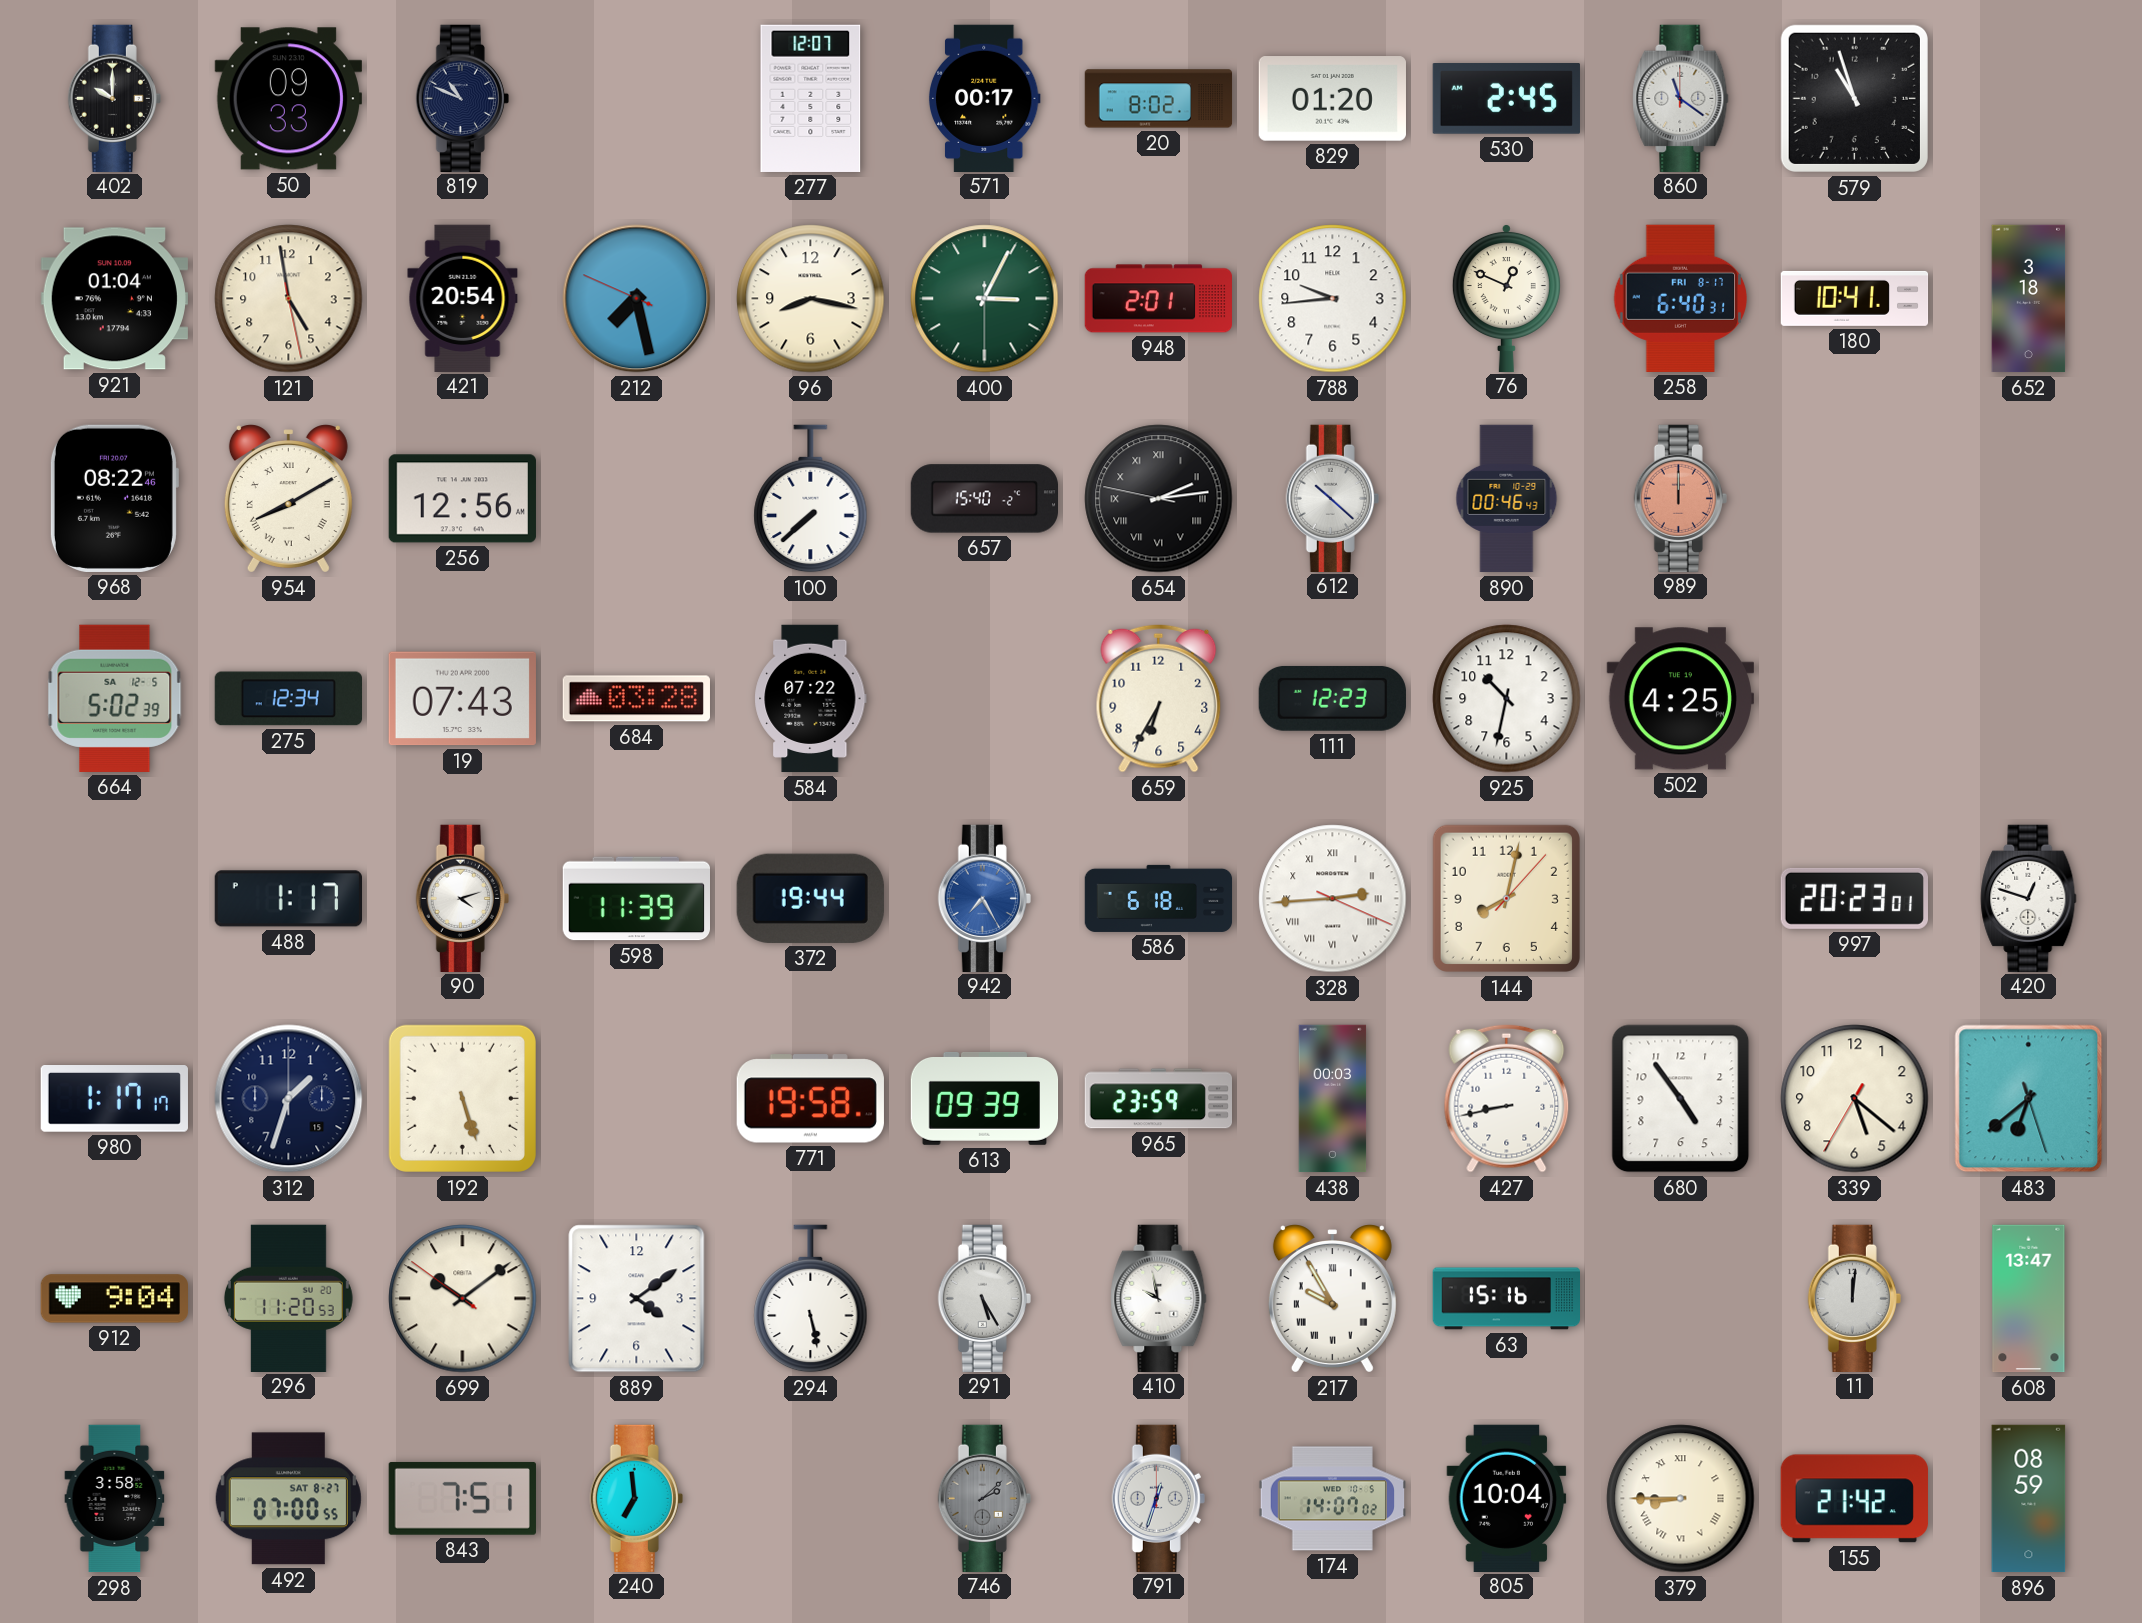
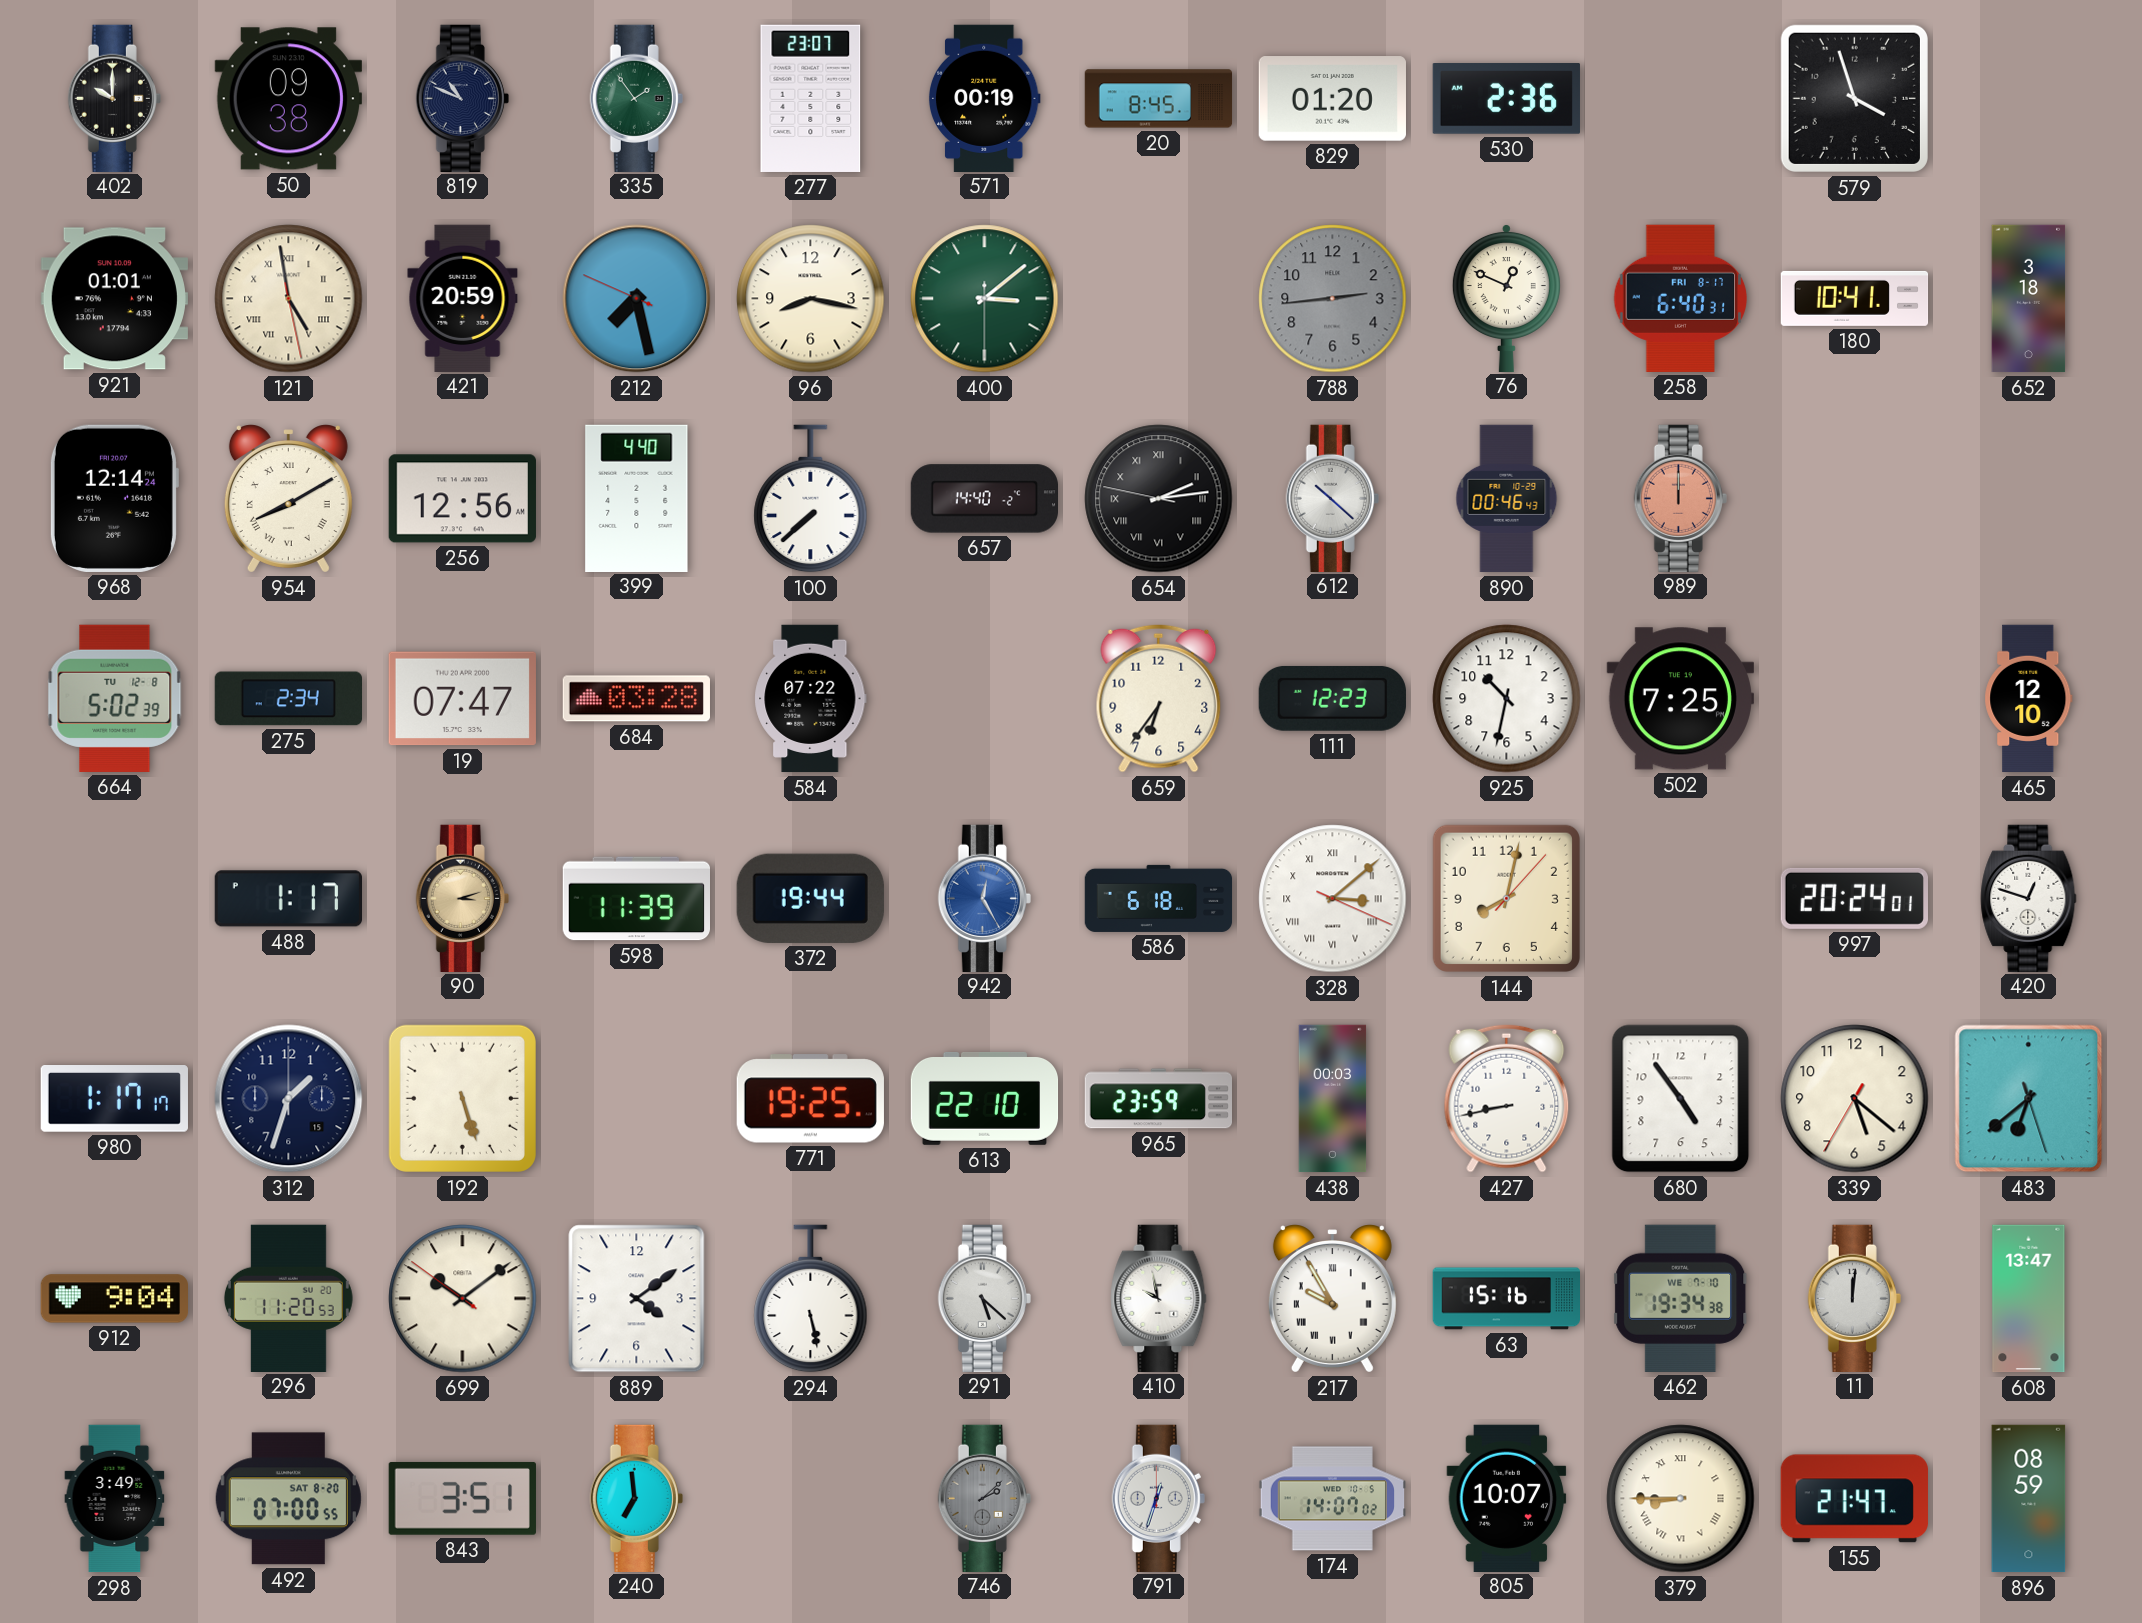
50: 09:33 -> 09:38
335: none -> 1:54
277: 12:07 -> 23:07
571: 00:17 -> 00:19
20: 8:02 -> 8:45
530: 2:45 -> 2:36
860: 11:21 -> none
579: 10:57 -> 3:57
921: 01:04 -> 01:01
121 numerals: Arabic -> Roman
421: 20:54 -> 20:59
400: 3:04 -> 3:08
948: 2:01 -> none
788: 9:44 -> 2:44
788 dial: white -> grey
968: 08:22 -> 12:14
399: none -> 4:40
657: 15:40 -> 14:40
664 date: SA 12-5 -> TU 12-8
275: 12:34 -> 2:34
19: 07:43 -> 07:47
659: 6:35 -> 6:36
502: 4:25 -> 7:25
465: none -> 12:10
90: 4:12 -> 3:12
90 dial: white -> champagne
942: 7:25 -> 12:25
328: 2:44 -> 3:08
997: 20:23 -> 20:24
771: 19:58 -> 19:25
613: 09:39 -> 22:10
291: 5:25 -> 5:22
462: none -> 19:34
298: 3:58 -> 3:49
492 date: SAT 8-27 -> SAT 8-20
843: 7:51 -> 3:51
805: 10:04 -> 10:07
155: 21:42 -> 21:47
